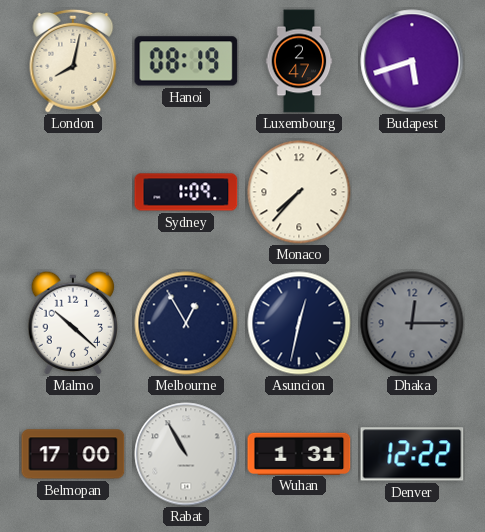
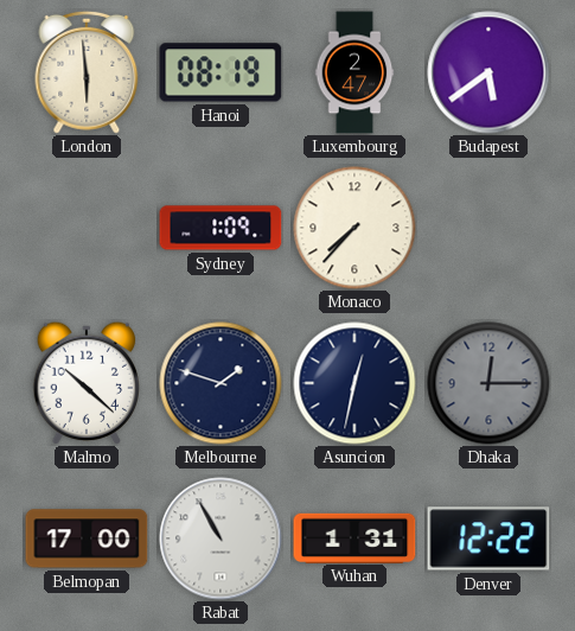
London: 8:02 -> 5:59
Budapest: 5:42 -> 5:39
Melbourne: 12:55 -> 1:48
